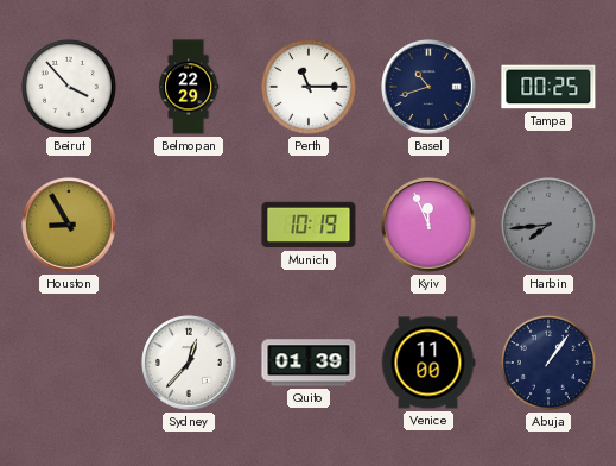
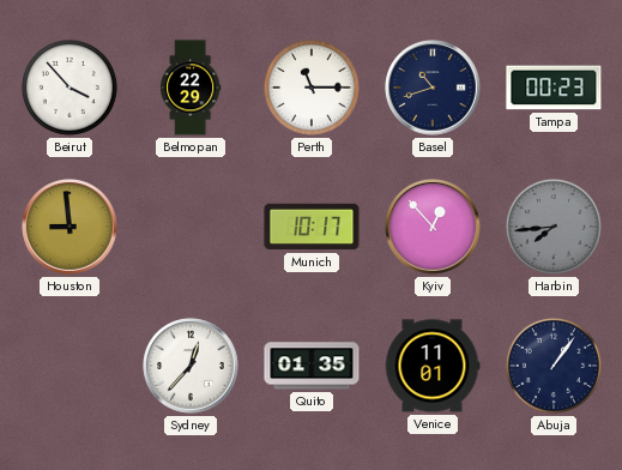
Tampa: 00:25 -> 00:23
Houston: 8:55 -> 8:59
Munich: 10:19 -> 10:17
Kyiv: 11:56 -> 12:53
Quito: 01:39 -> 01:35
Venice: 11:00 -> 11:01
